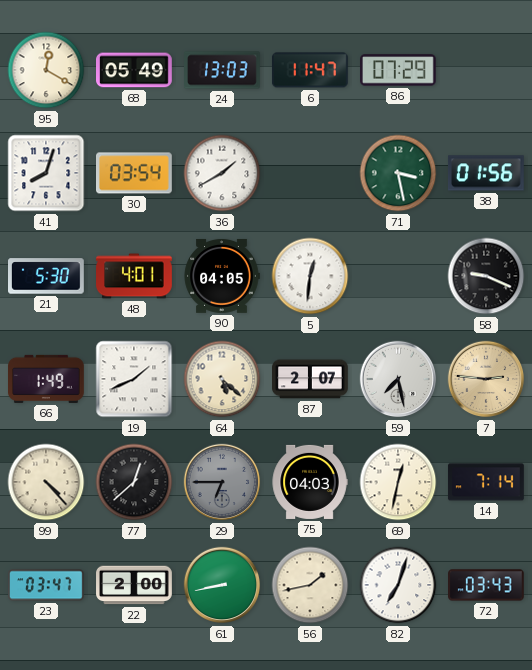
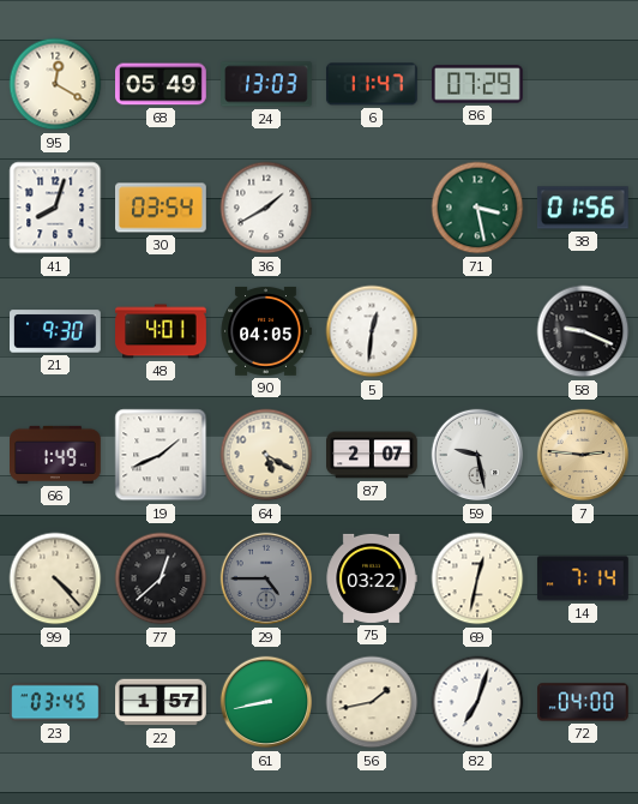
21: 5:30 -> 9:30
64: 5:22 -> 5:20
59: 7:28 -> 9:28
29: 6:45 -> 4:45
75: 04:03 -> 03:22
23: 03:47 -> 03:45
22: 2:00 -> 1:57
72: 03:43 -> 04:00
